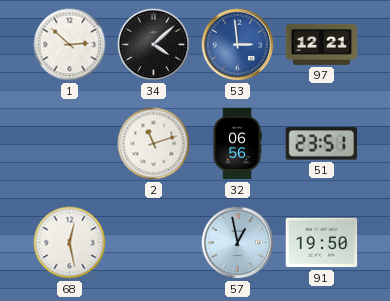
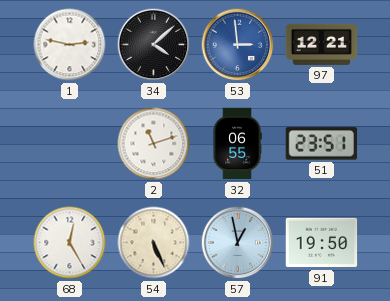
1: 2:52 -> 2:47
32: 06:56 -> 06:55
68: 12:28 -> 12:25
54: none -> 5:26
